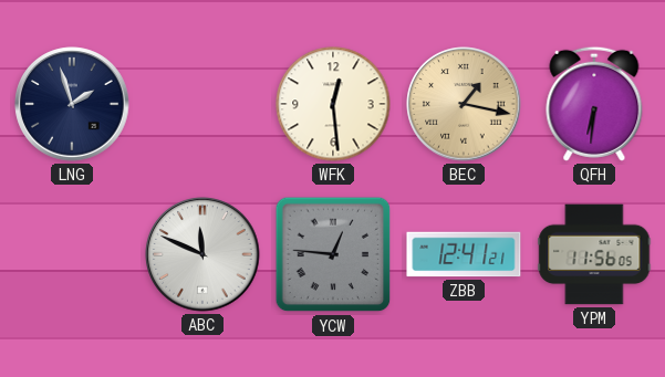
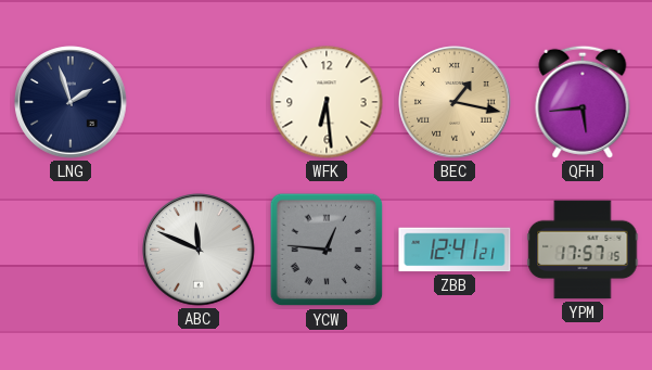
WFK: 12:29 -> 6:29
QFH: 6:31 -> 5:44
YPM: 11:56 -> 17:57
